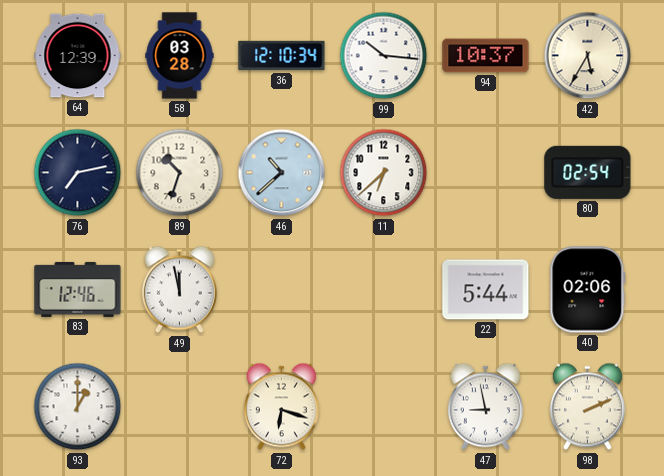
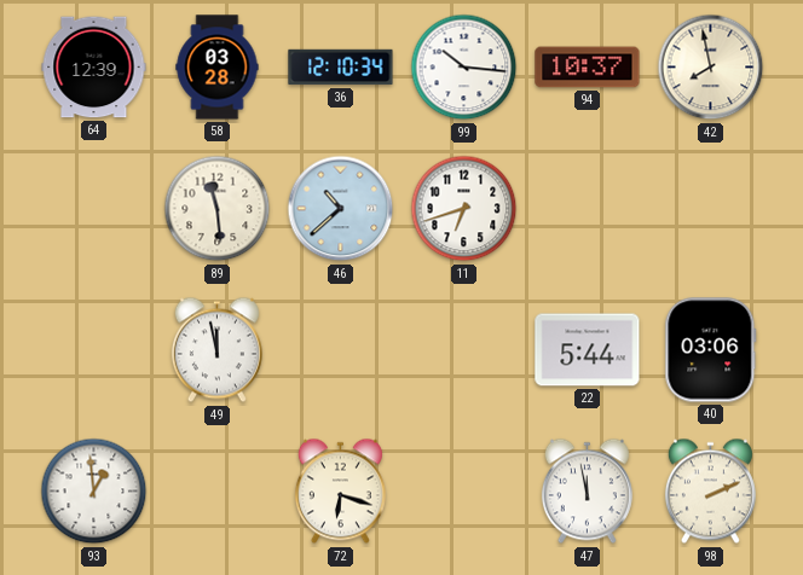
42: 5:35 -> 7:58
76: 7:13 -> none
89: 10:33 -> 11:29
11: 6:38 -> 6:42
80: 02:54 -> none
83: 12:46 -> none
40: 02:06 -> 03:06
93: 1:00 -> 12:59
47: 8:58 -> 11:58
